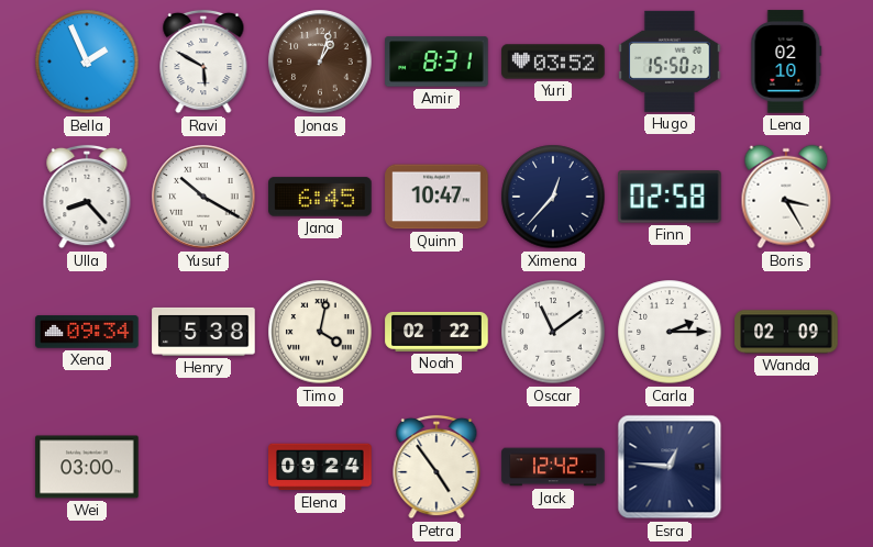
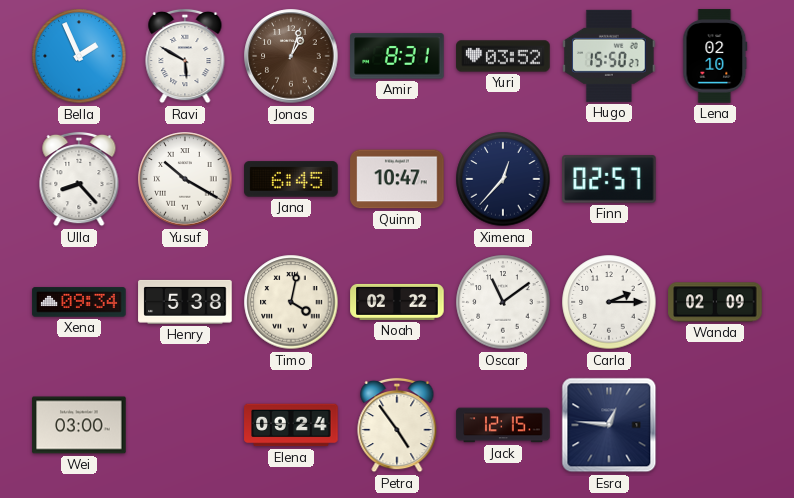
Finn: 02:58 -> 02:57
Boris: 3:25 -> none
Jack: 12:42 -> 12:15
